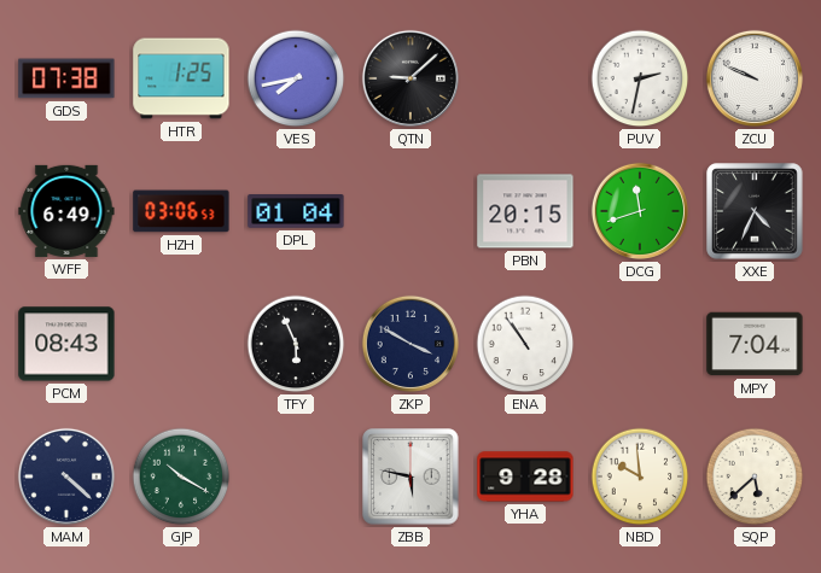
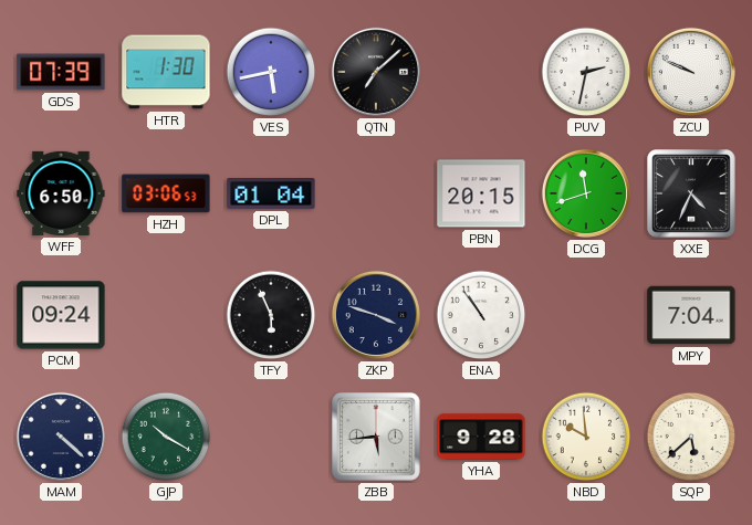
GDS: 07:38 -> 07:39
HTR: 1:25 -> 1:30
VES: 7:43 -> 5:43
QTN: 9:08 -> 7:08
WFF: 6:49 -> 6:50
PCM: 08:43 -> 09:24
ZKP: 3:50 -> 3:48
ZBB: 5:47 -> 5:44
